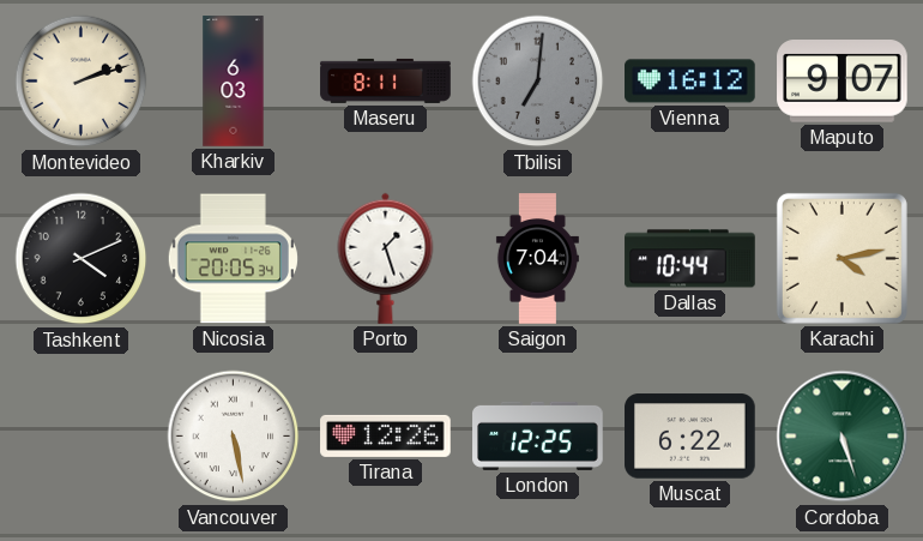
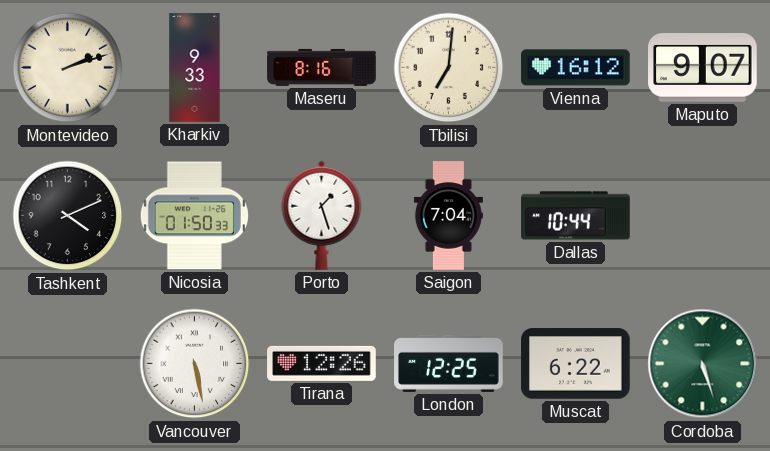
Kharkiv: 6:03 -> 9:33
Maseru: 8:11 -> 8:16
Tbilisi dial: grey -> cream
Nicosia: 20:05 -> 01:50
Karachi: 4:13 -> none
